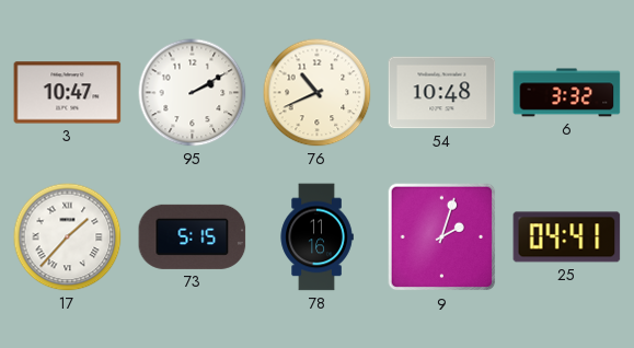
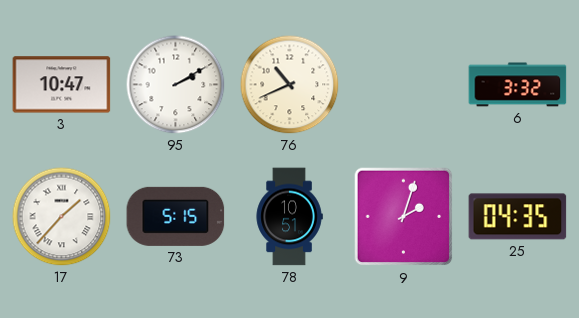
54: 10:48 -> none
78: 11:16 -> 10:51
25: 04:41 -> 04:35
